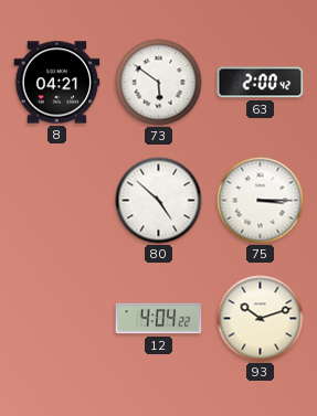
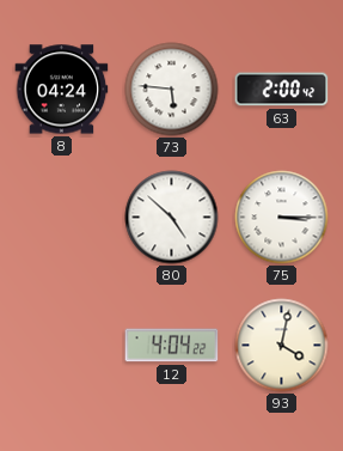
8: 04:21 -> 04:24
73: 5:51 -> 5:46
93: 10:12 -> 4:02
